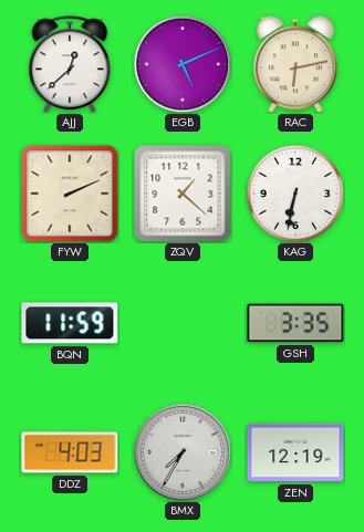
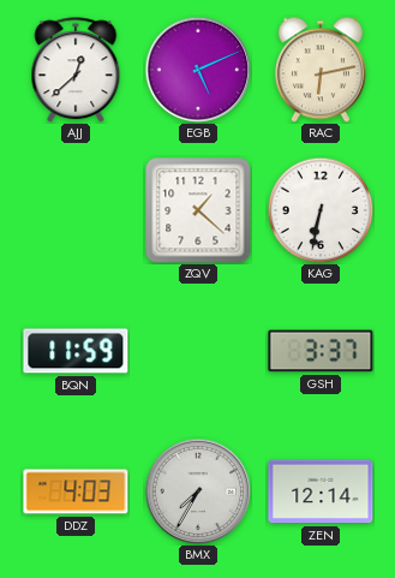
FYW: 2:11 -> none
GSH: 3:35 -> 3:37
ZEN: 12:19 -> 12:14
